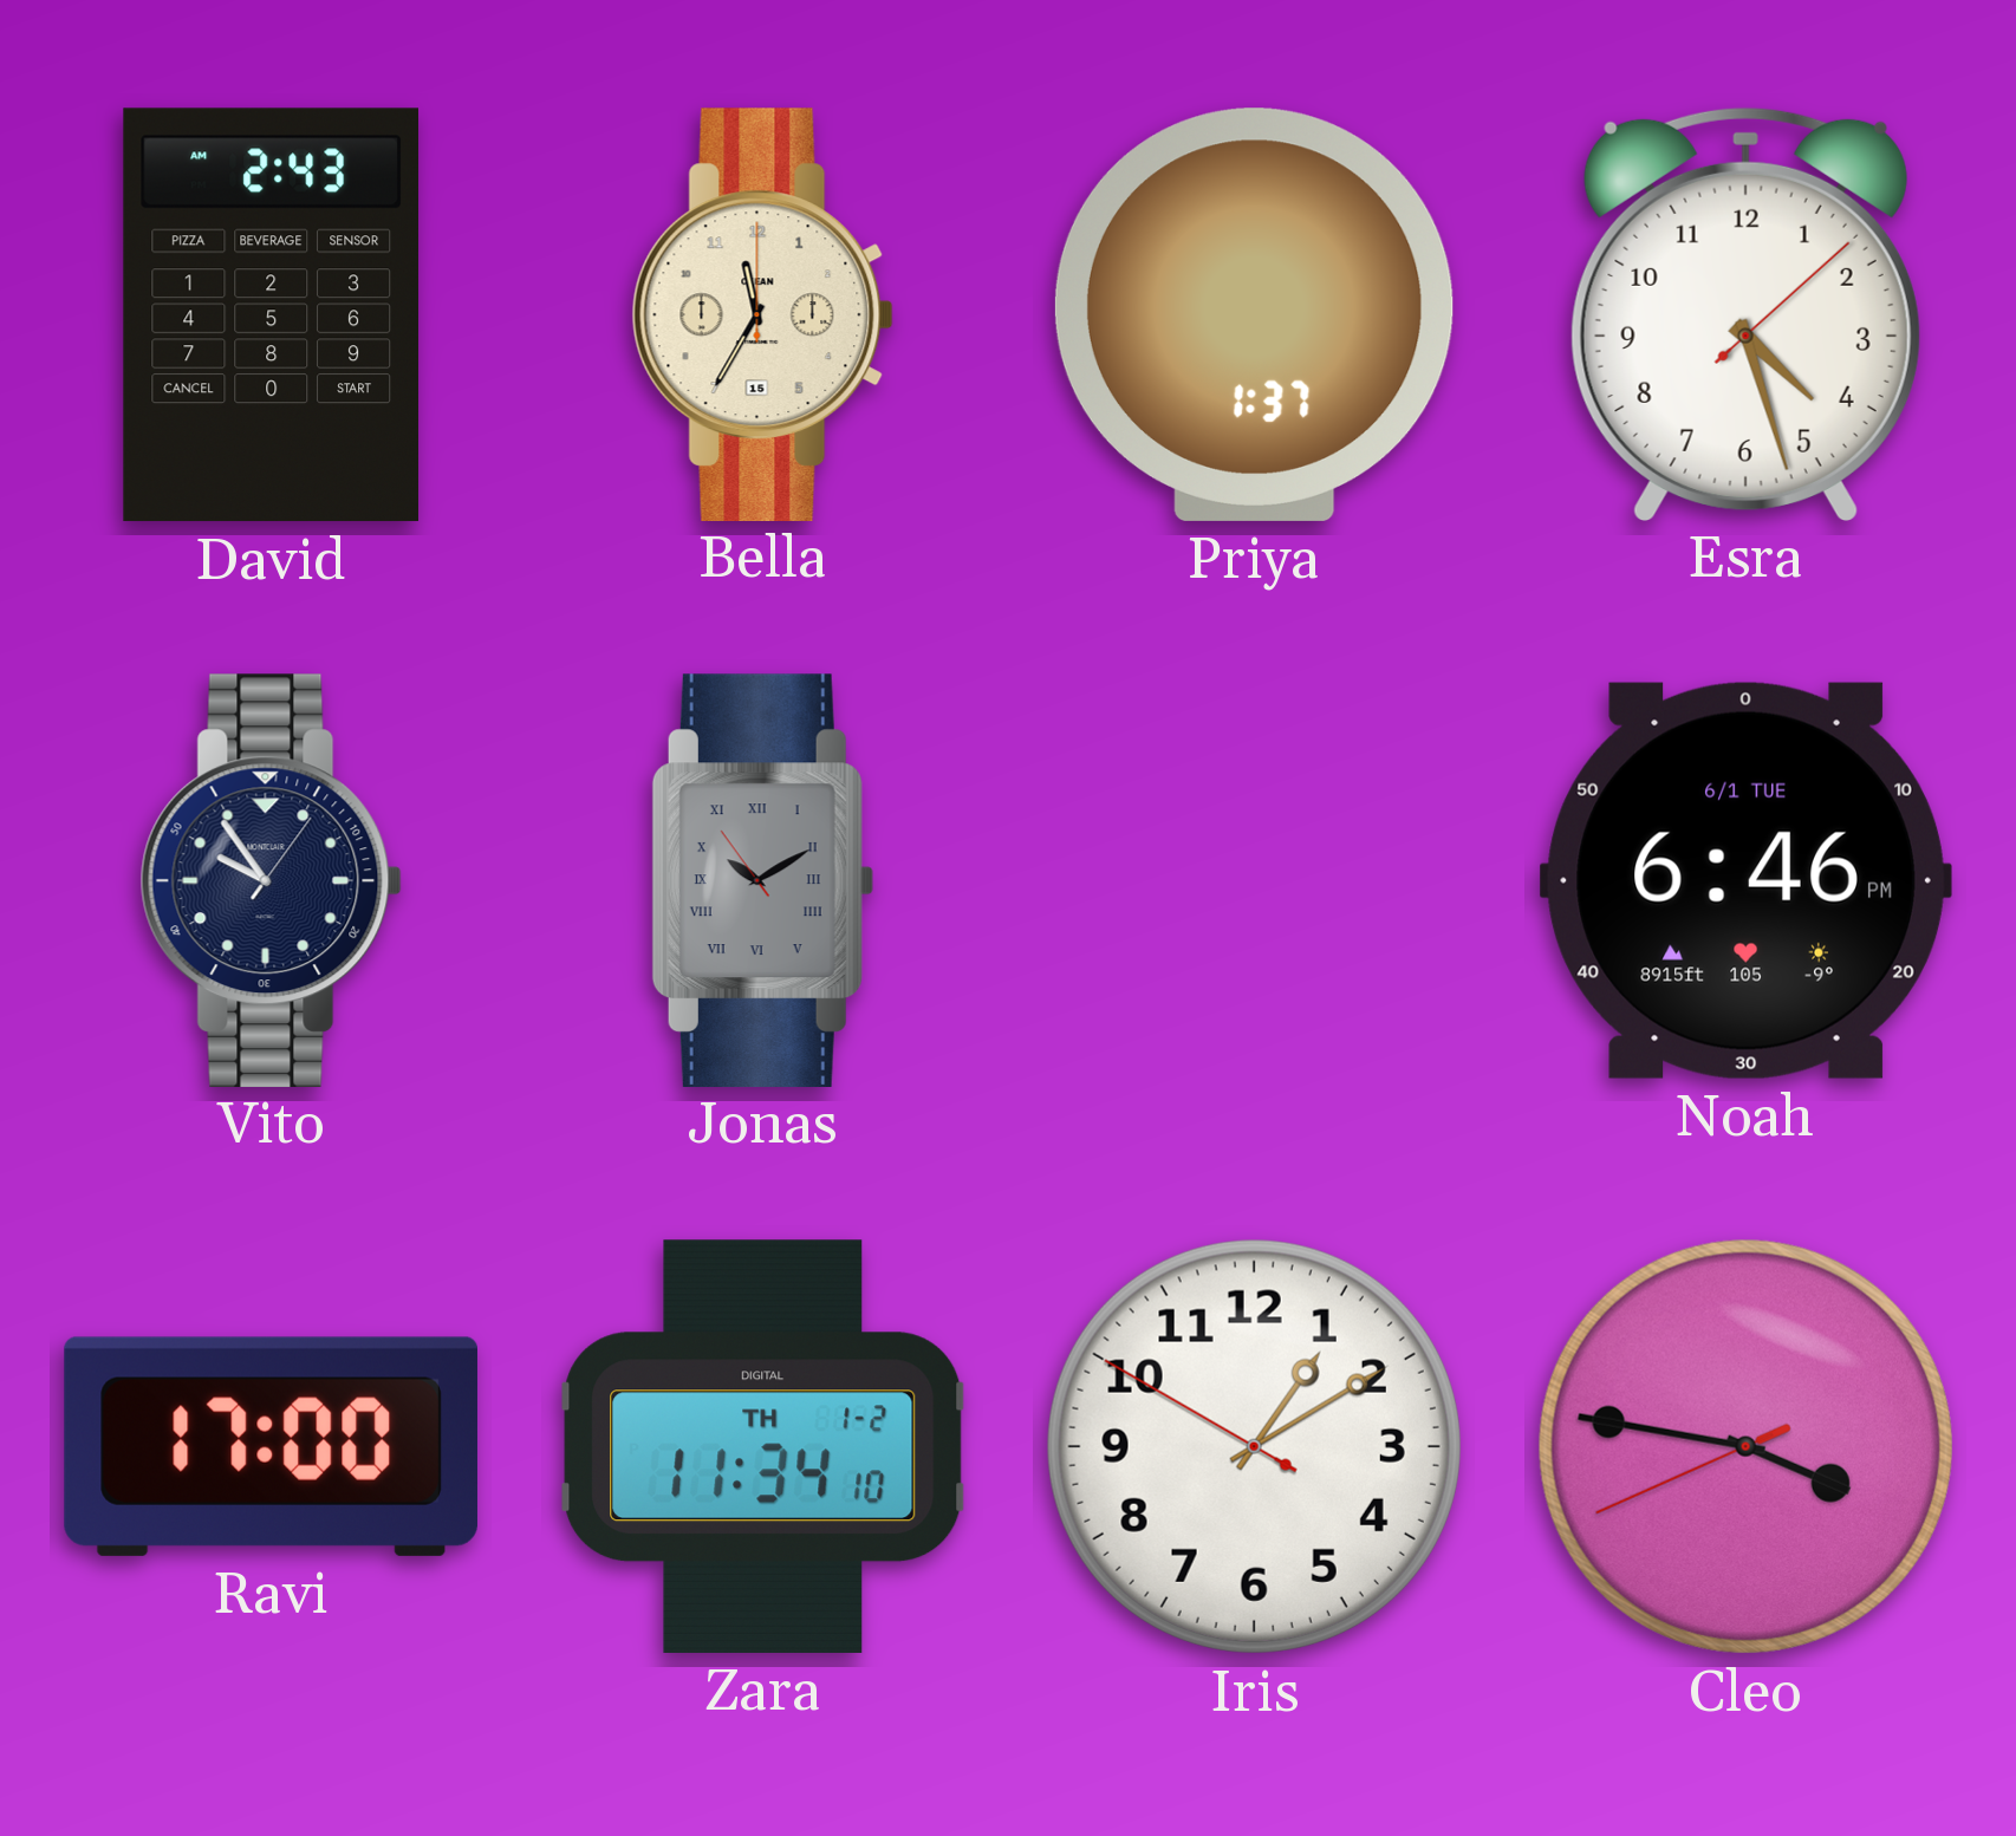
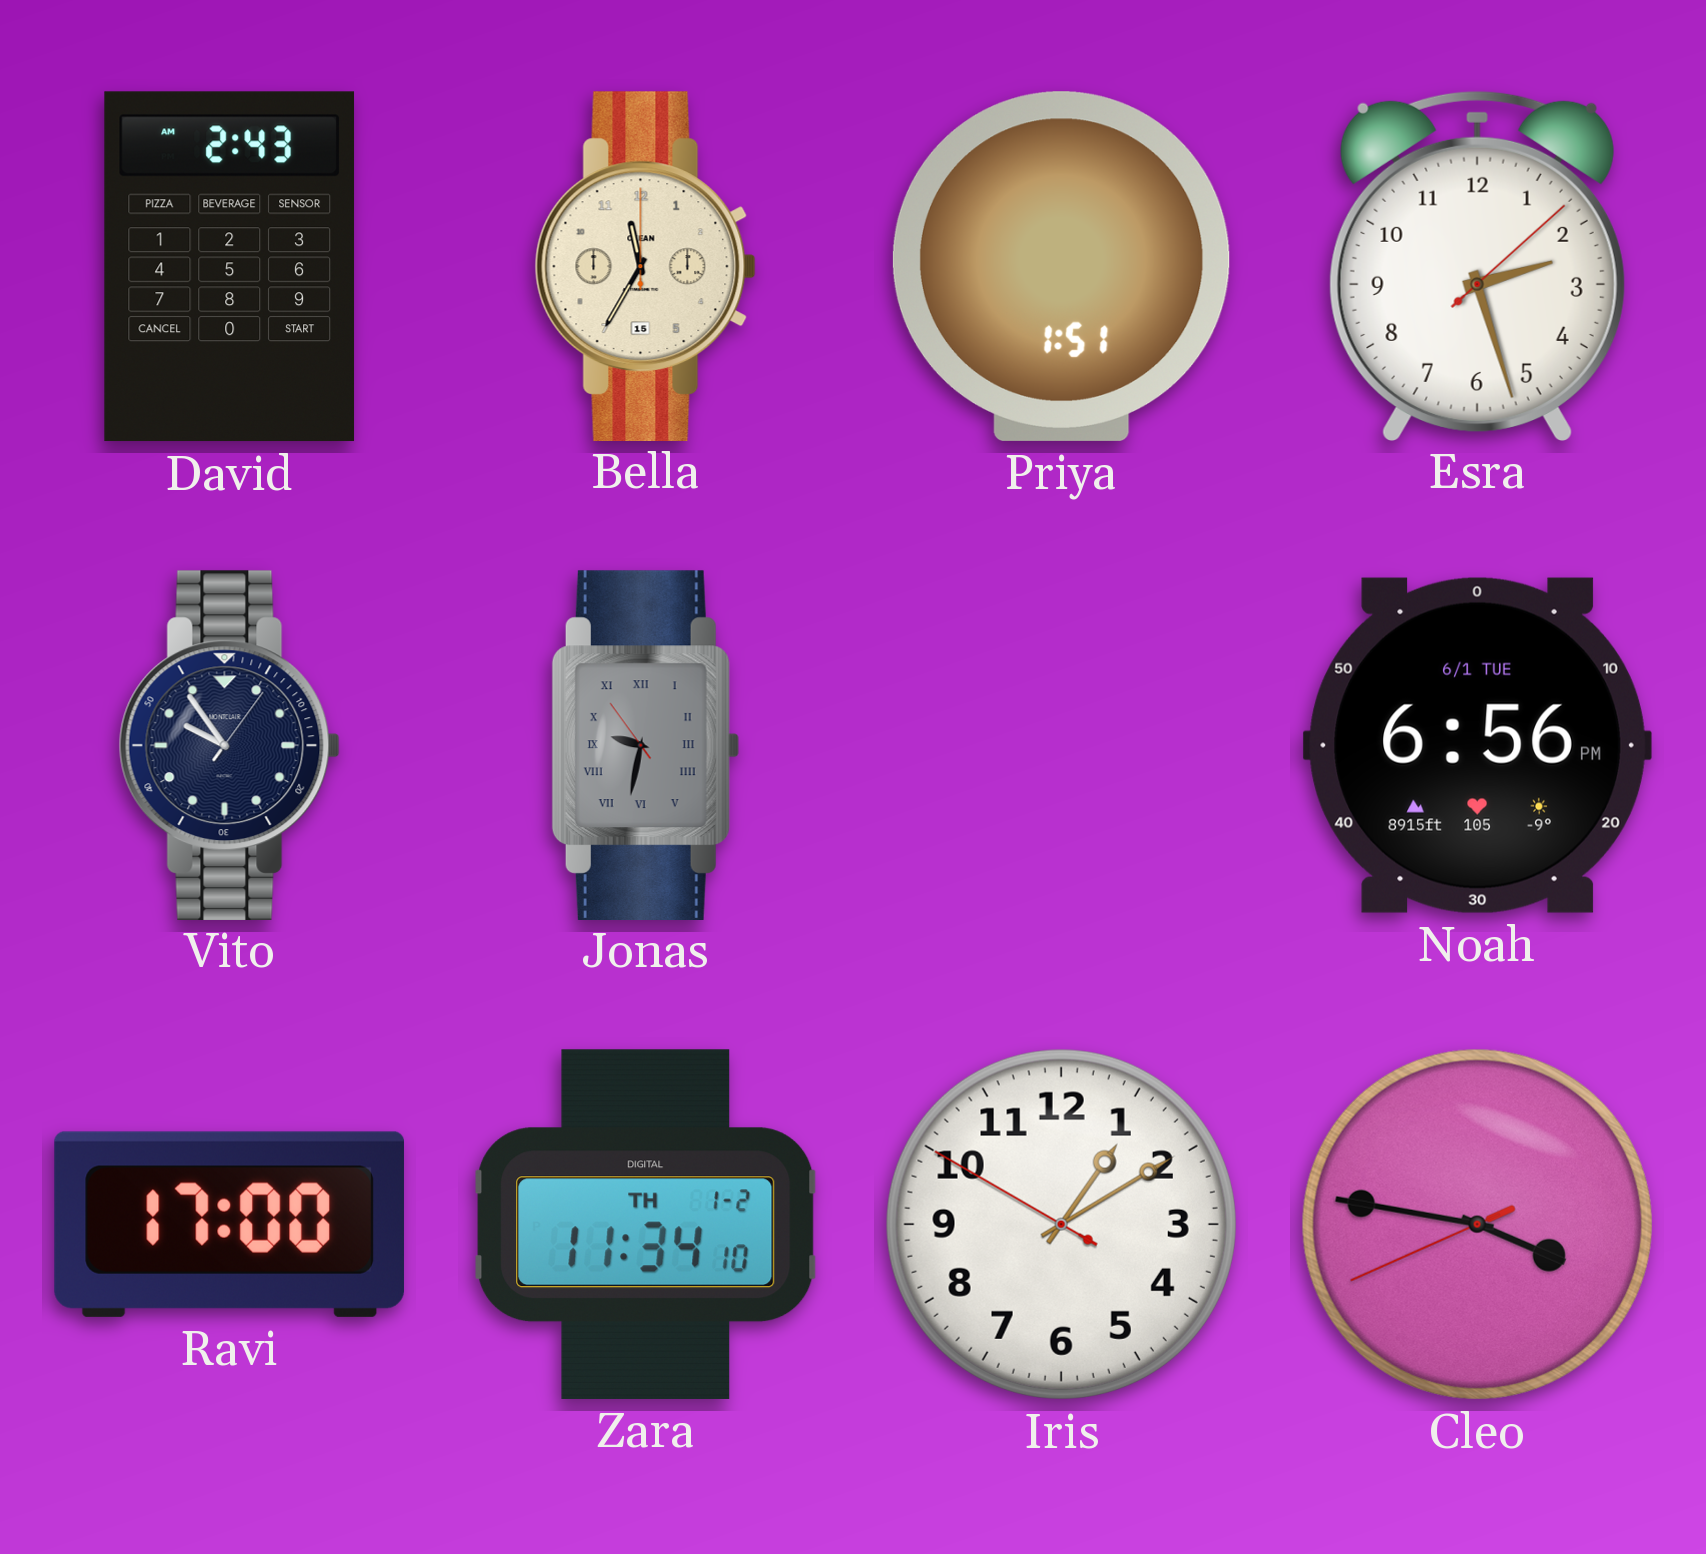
Priya: 1:37 -> 1:51
Esra: 4:27 -> 2:27
Jonas: 10:09 -> 9:31
Noah: 6:46 -> 6:56
